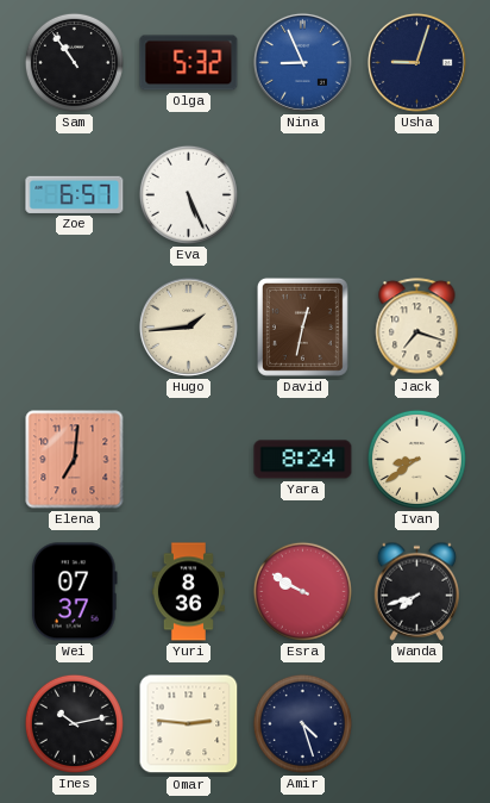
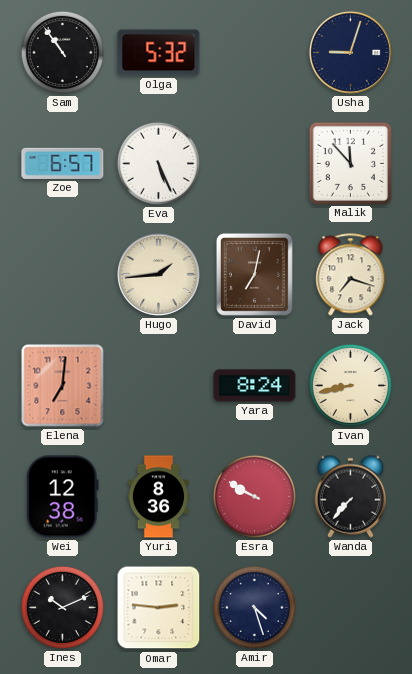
Nina: 8:56 -> none
Malik: none -> 11:53
David: 12:32 -> 7:02
Ivan: 8:39 -> 8:43
Wei: 07:37 -> 12:38
Wanda: 7:42 -> 7:37
Ines: 10:13 -> 10:11
